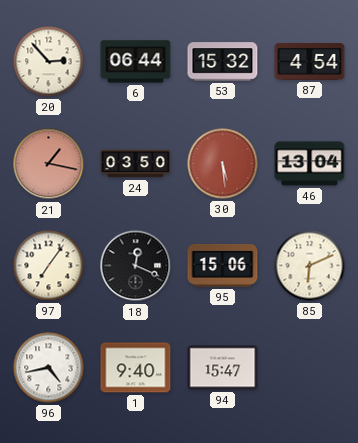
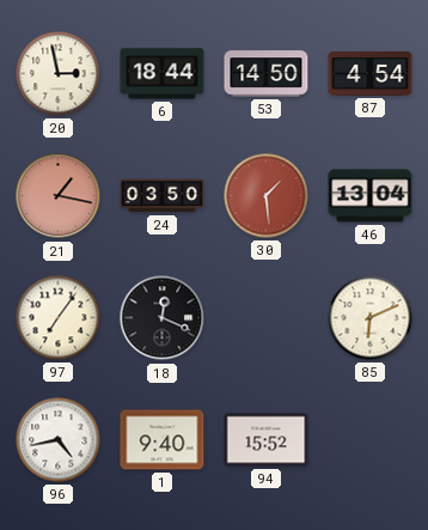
20: 2:53 -> 2:58
6: 06:44 -> 18:44
53: 15:32 -> 14:50
30: 5:29 -> 1:29
95: 15:06 -> none
94: 15:47 -> 15:52
